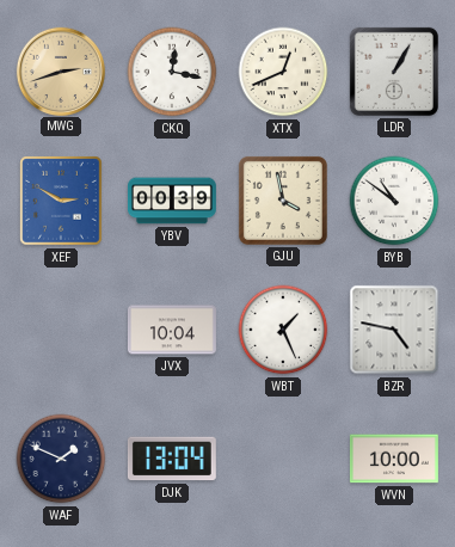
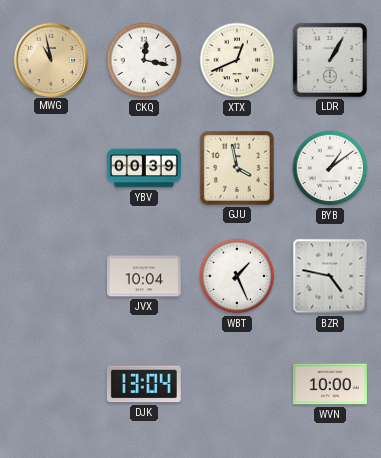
MWG: 2:42 -> 10:58
XEF: 2:50 -> none
BYB: 10:51 -> 1:09
WAF: 1:49 -> none
